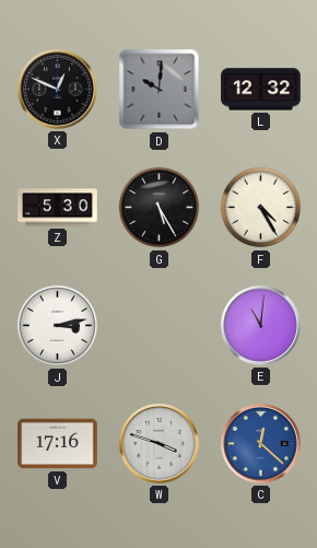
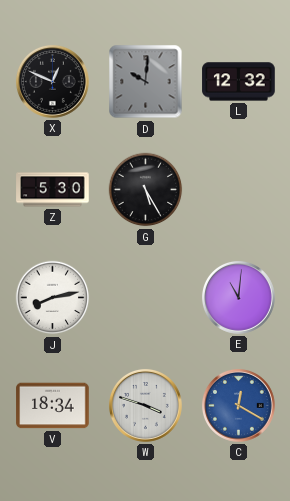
F: 4:25 -> none
J: 3:13 -> 8:13
V: 17:16 -> 18:34
C: 12:22 -> 12:20
